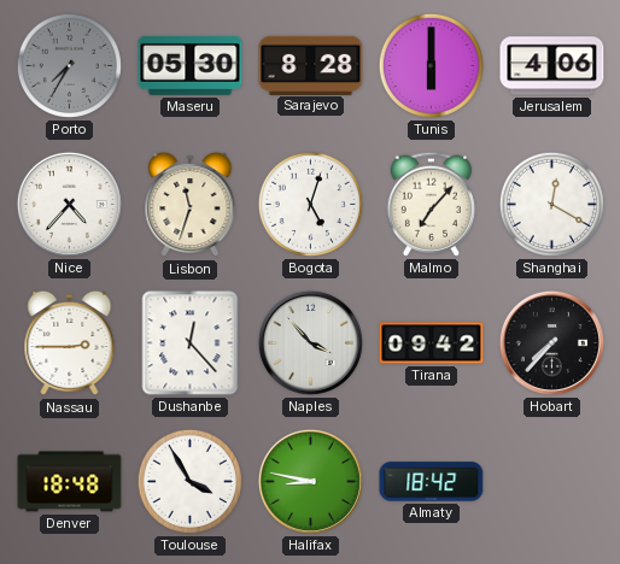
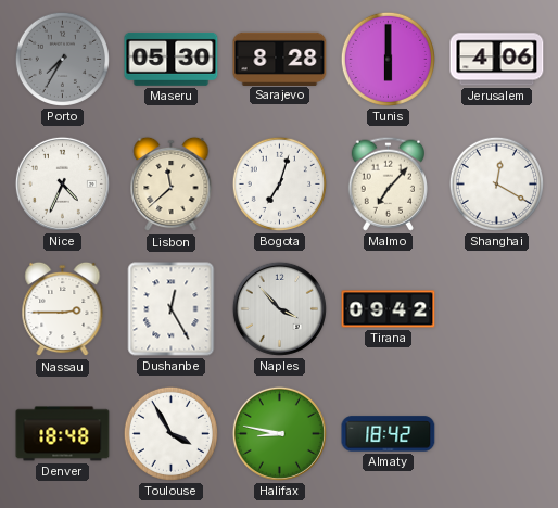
Nice: 4:37 -> 4:34
Lisbon: 11:33 -> 11:38
Bogota: 5:03 -> 7:03
Dushanbe: 12:23 -> 12:25
Hobart: 7:37 -> none
